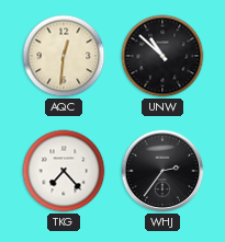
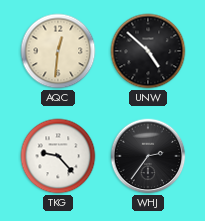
UNW: 10:52 -> 4:52
TKG: 7:23 -> 9:23
